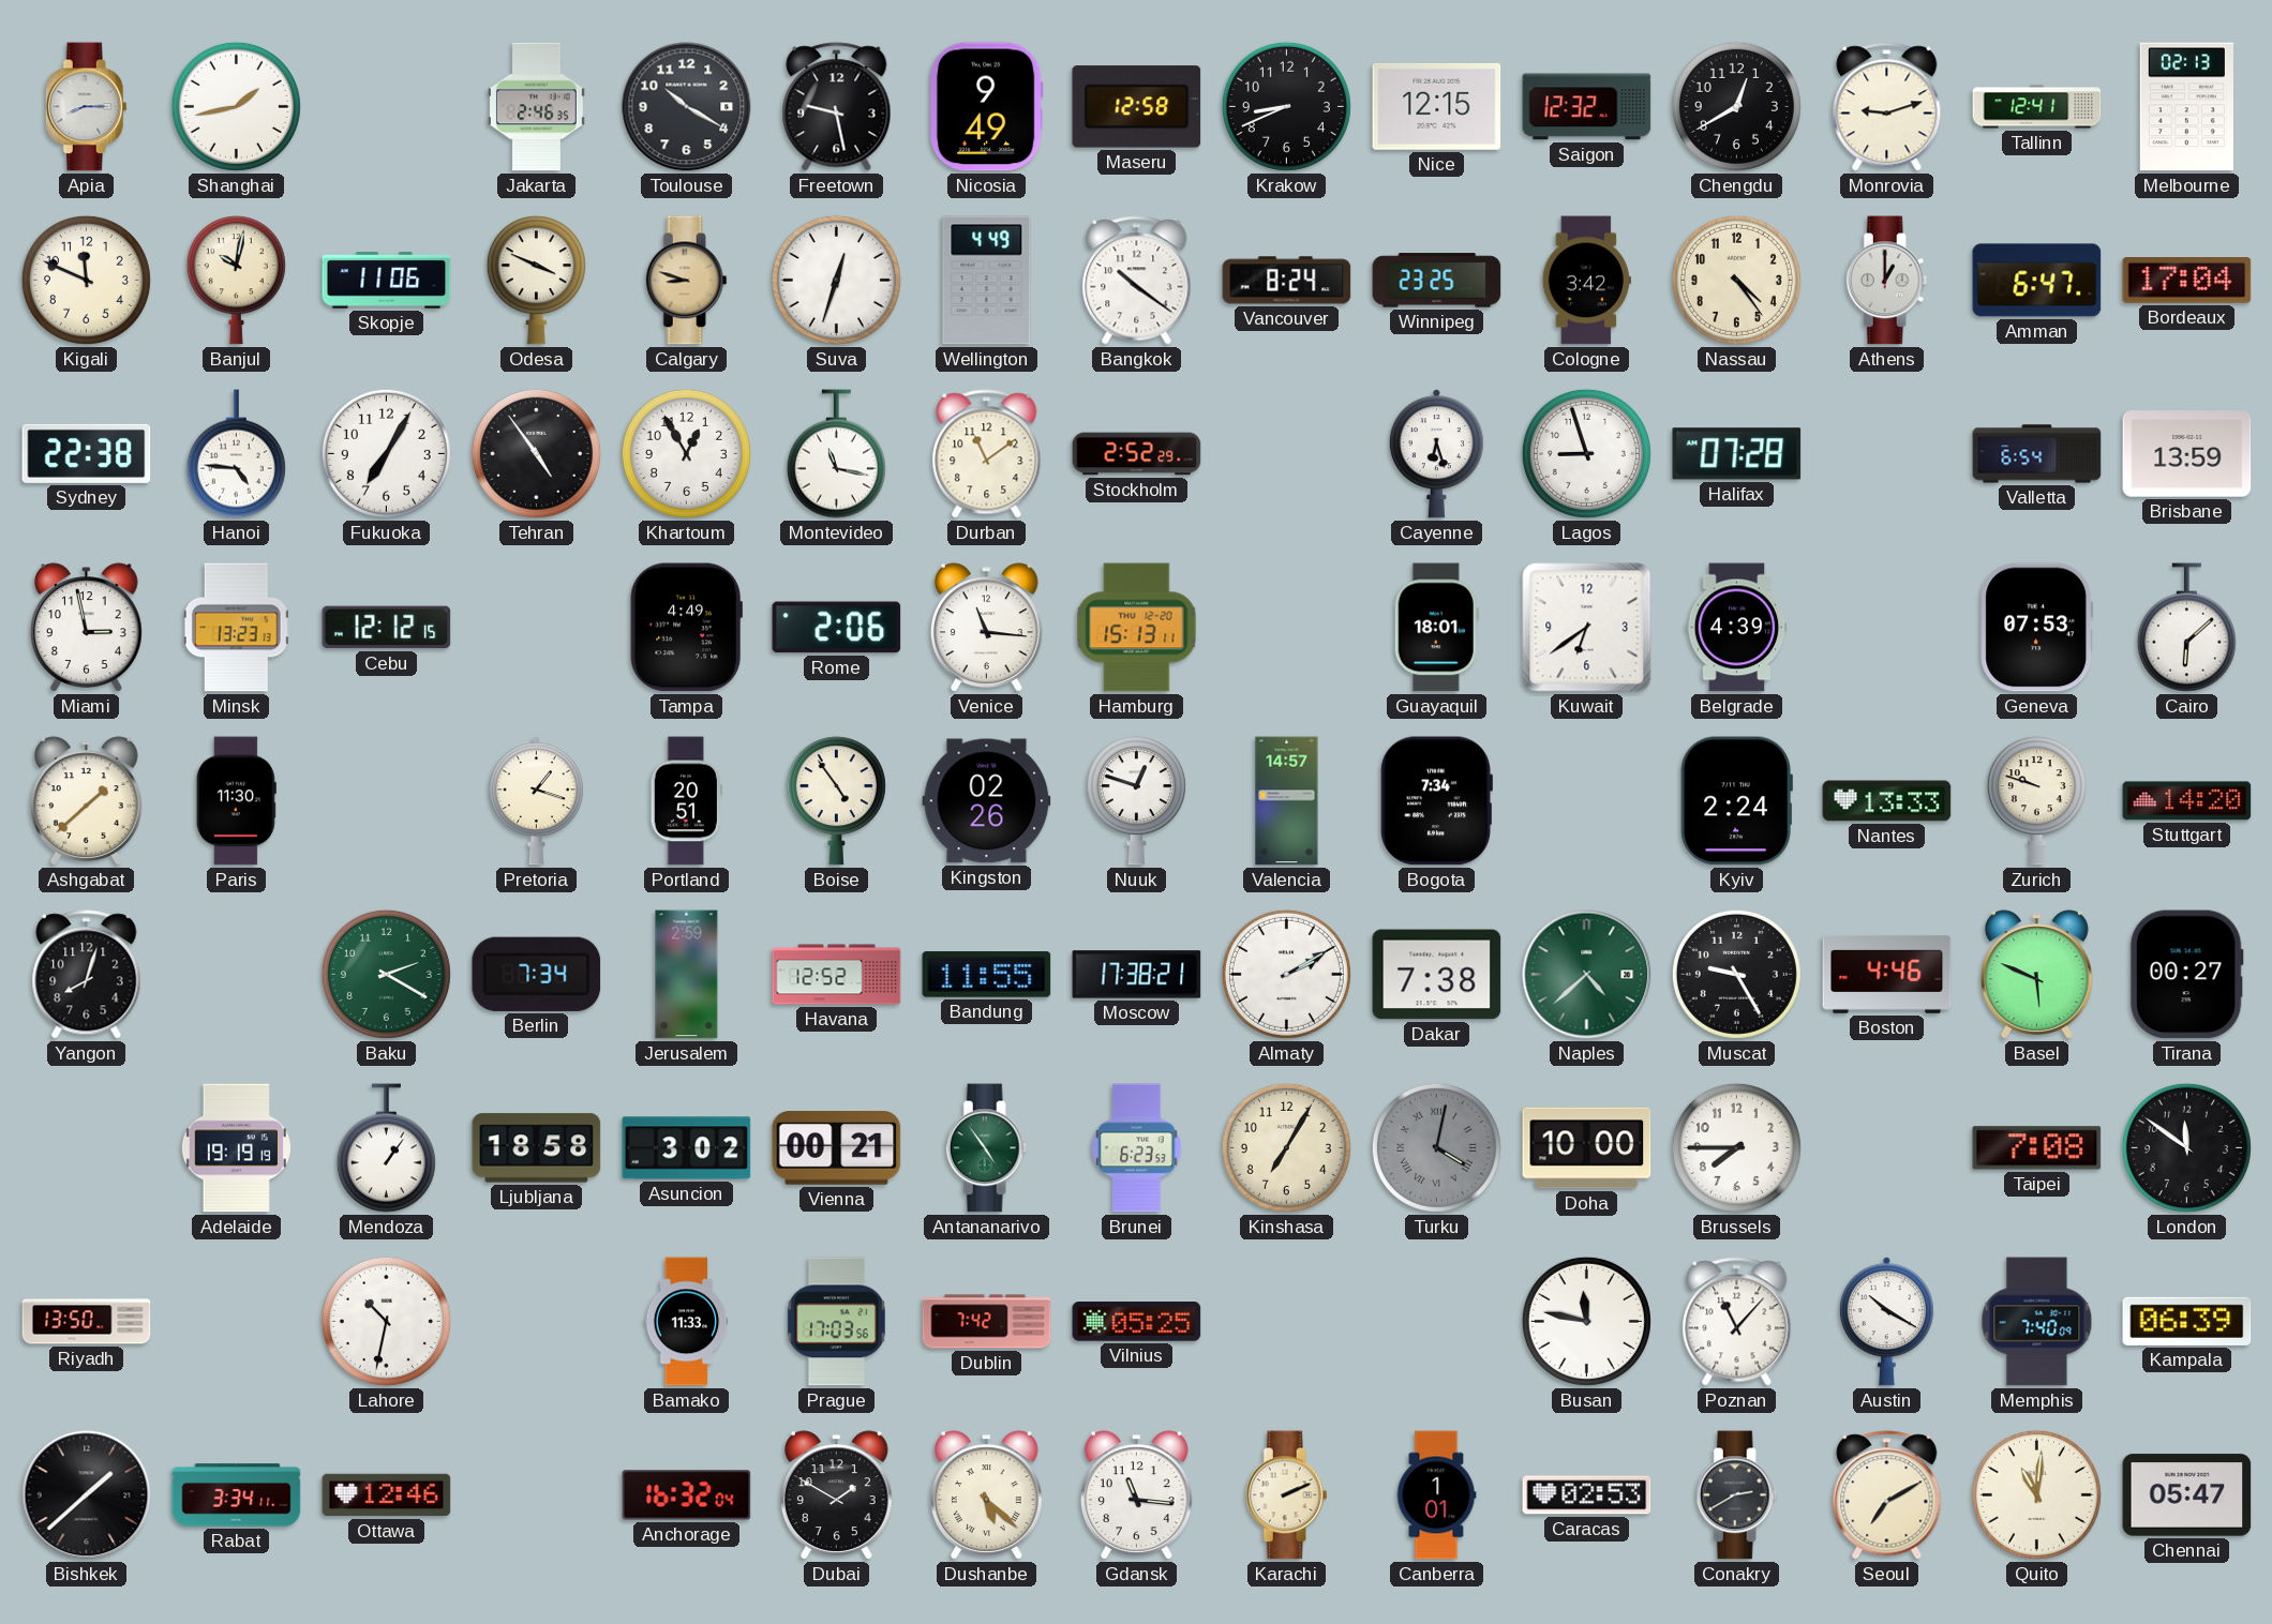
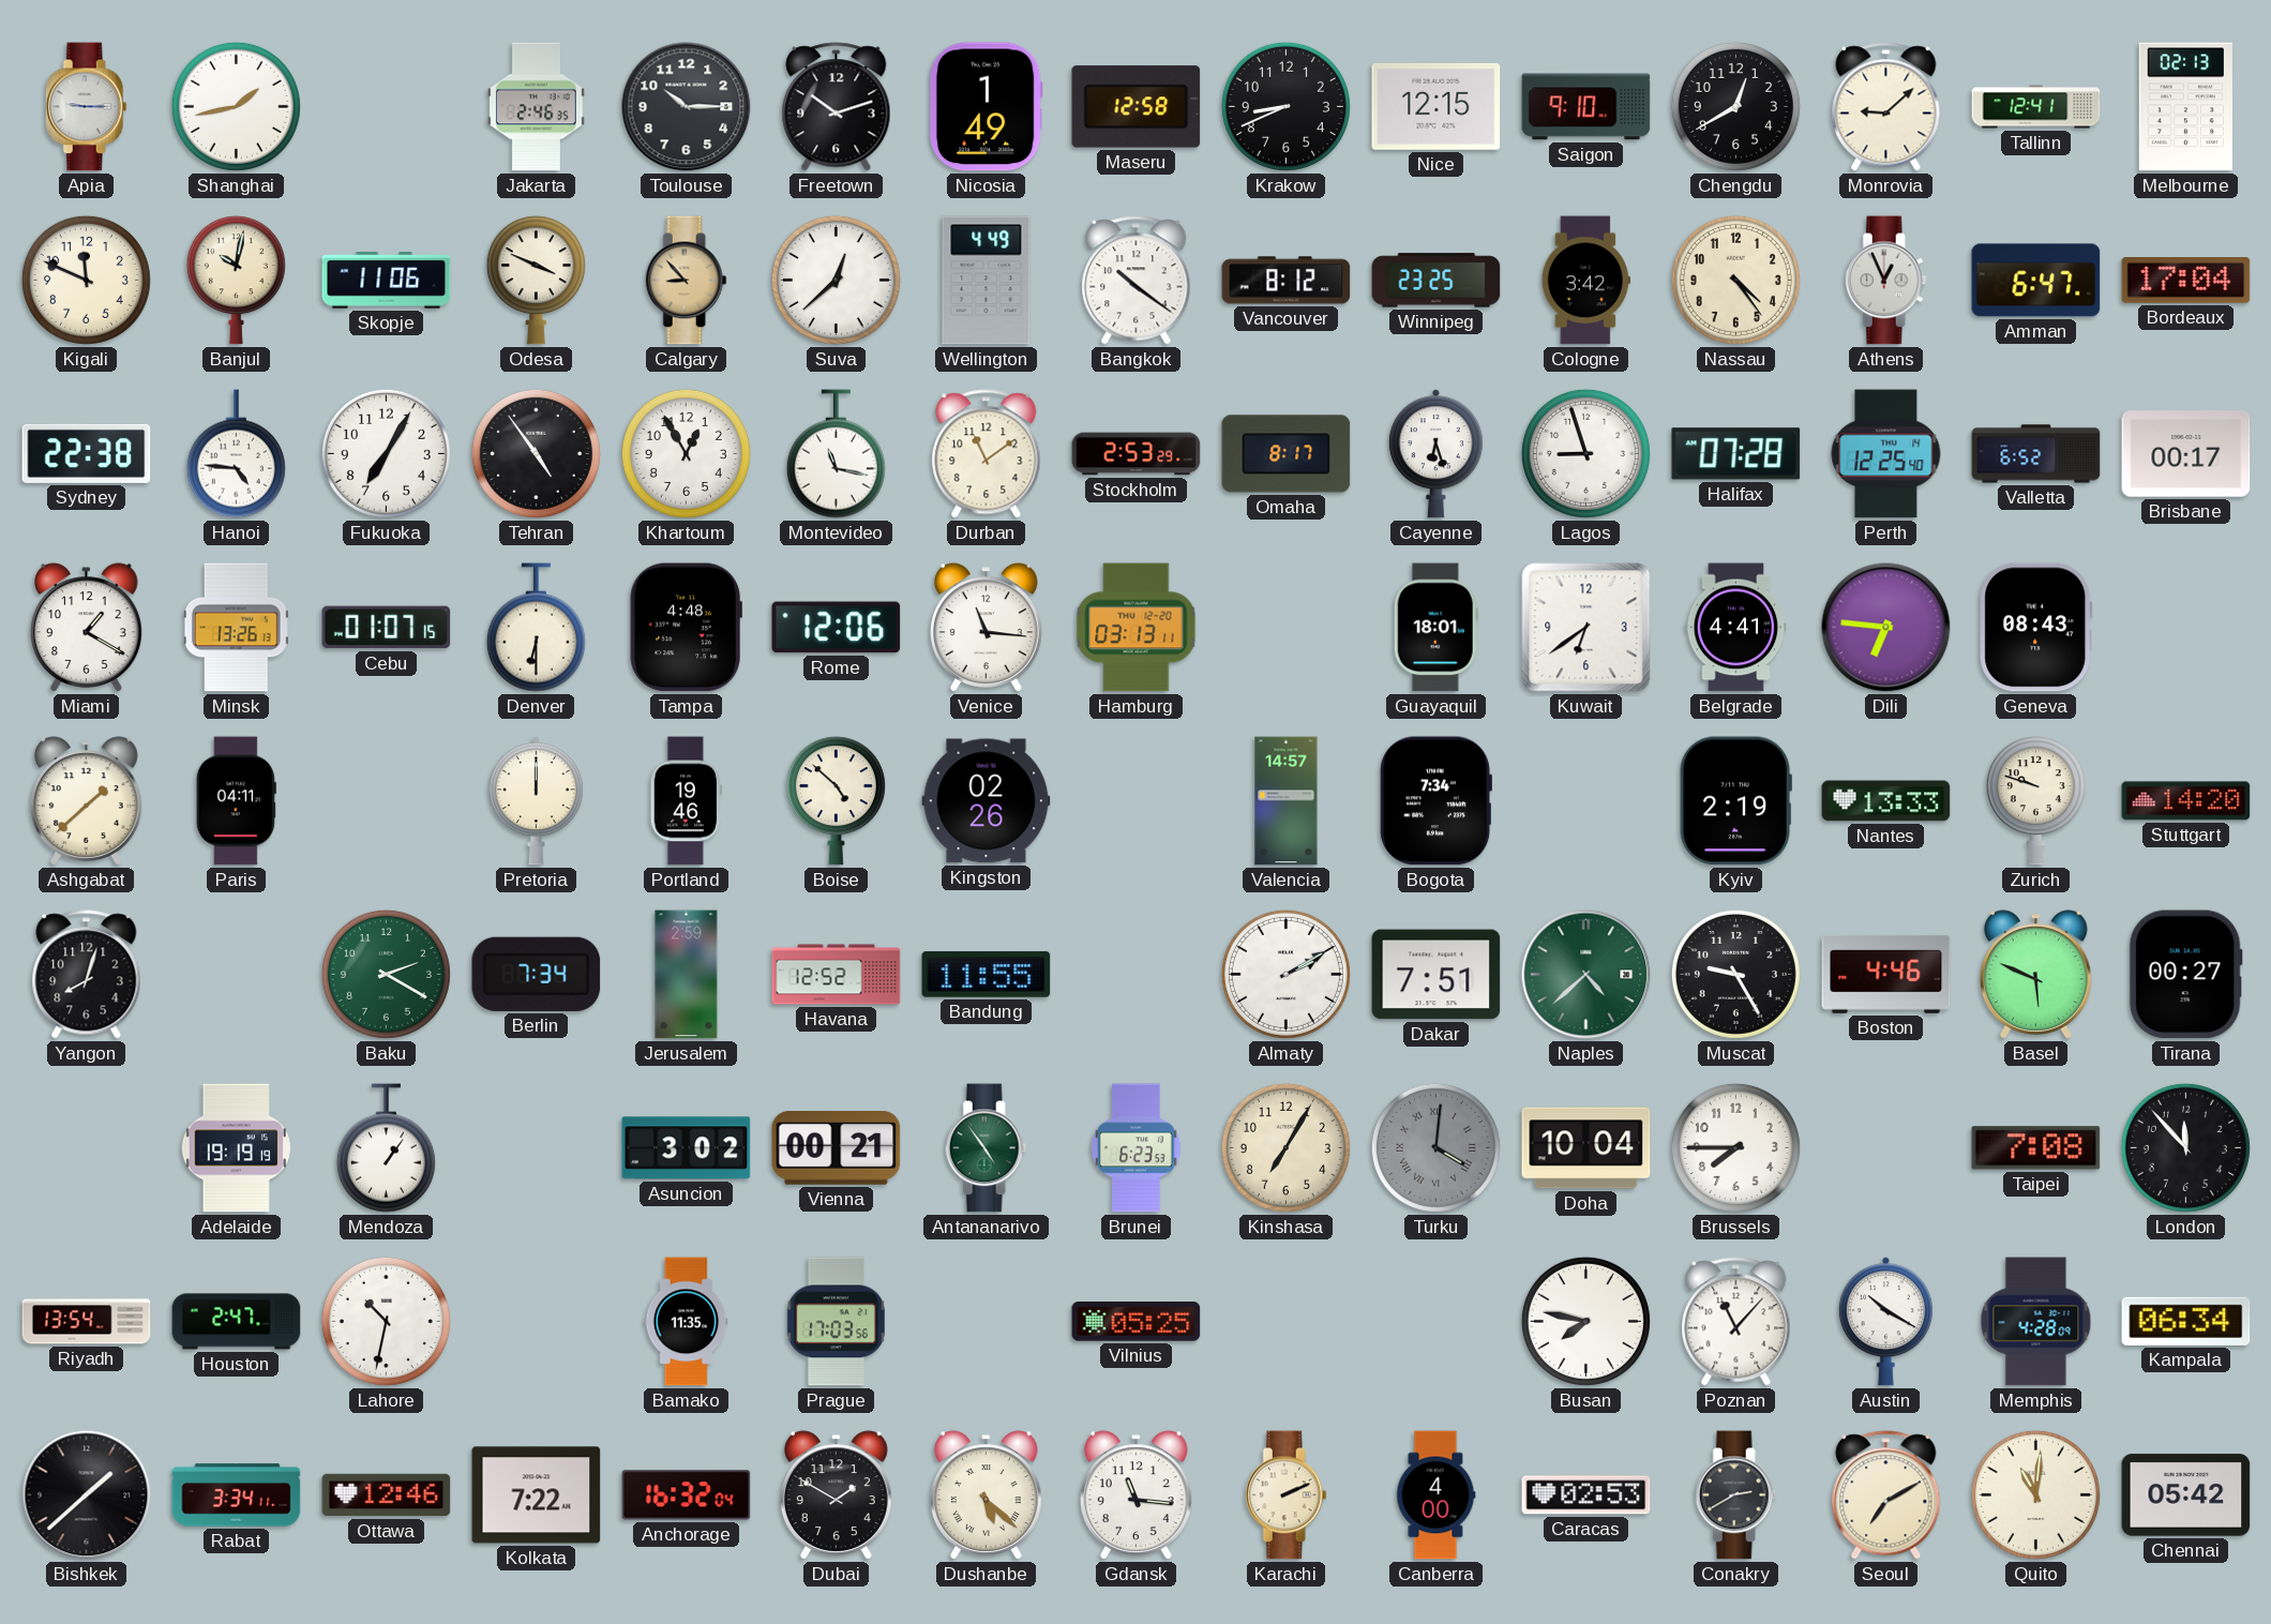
Apia: 8:15 -> 9:15
Toulouse: 10:20 -> 10:15
Freetown: 9:28 -> 10:12
Nicosia: 9:49 -> 1:49
Saigon: 12:32 -> 9:10
Monrovia: 9:12 -> 9:08
Calgary: 8:48 -> 8:53
Suva: 12:33 -> 12:38
Vancouver: 8:24 -> 8:12
Athens: 1:00 -> 12:56
Stockholm: 2:52 -> 2:53
Omaha: none -> 8:17
Perth: none -> 12:25
Valletta: 6:54 -> 6:52
Brisbane: 13:59 -> 00:17
Miami: 2:58 -> 1:20
Minsk: 13:23 -> 13:26
Cebu: 12:12 -> 01:07
Denver: none -> 6:30
Tampa: 4:49 -> 4:48
Rome: 2:06 -> 12:06
Hamburg: 15:13 -> 03:13
Belgrade: 4:39 -> 4:41
Dili: none -> 6:46
Geneva: 07:53 -> 08:43
Cairo: 6:08 -> none
Paris: 11:30 -> 04:11
Pretoria: 1:18 -> 12:00
Portland: 20:51 -> 19:46
Boise: 4:54 -> 4:52
Nuuk: 12:48 -> none
Kyiv: 2:24 -> 2:19
Moscow: 17:38 -> none
Dakar: 7:38 -> 7:51
Ljubljana: 18:58 -> none
Turku: 4:02 -> 4:01
Doha: 10:00 -> 10:04
London: 11:51 -> 11:53
Riyadh: 13:50 -> 13:54
Houston: none -> 2:47
Bamako: 11:33 -> 11:35
Dublin: 7:42 -> none
Busan: 11:47 -> 7:47
Memphis: 7:40 -> 4:28
Kampala: 06:39 -> 06:34
Kolkata: none -> 7:22
Canberra: 1:01 -> 4:00
Chennai: 05:47 -> 05:42
